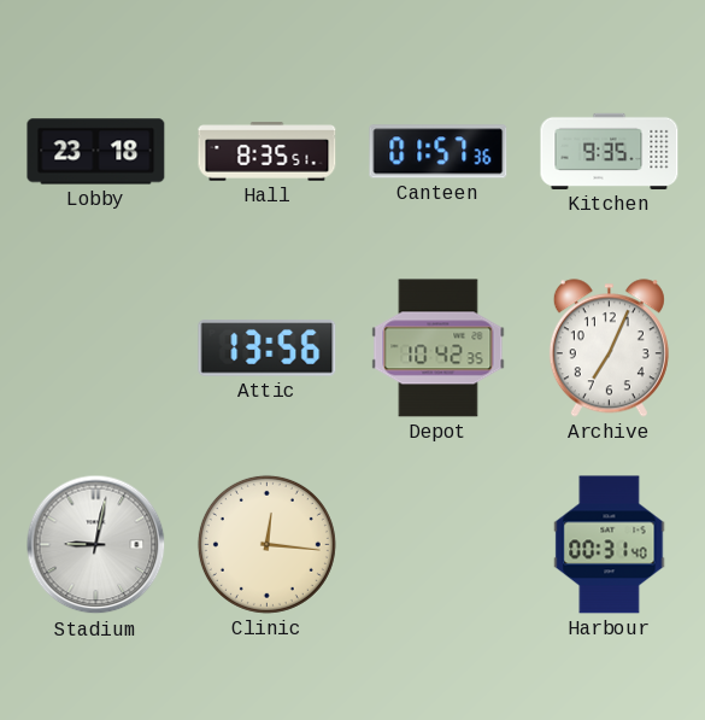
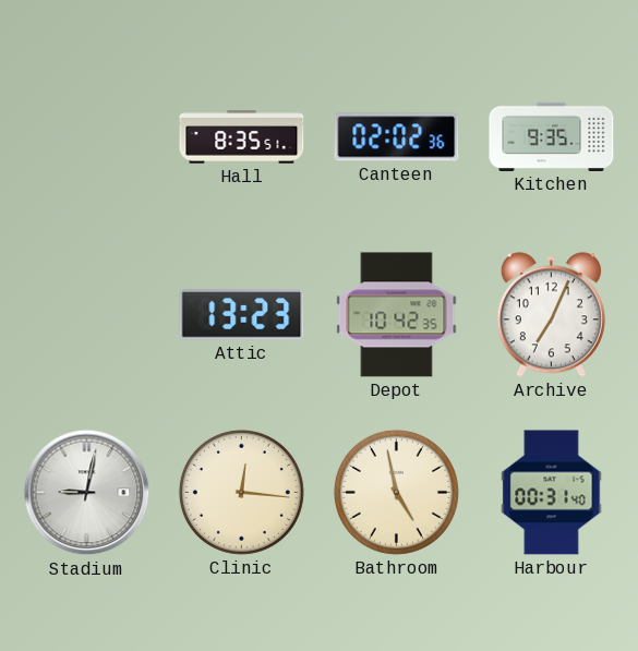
Lobby: 23:18 -> none
Canteen: 01:57 -> 02:02
Attic: 13:56 -> 13:23
Bathroom: none -> 4:58
